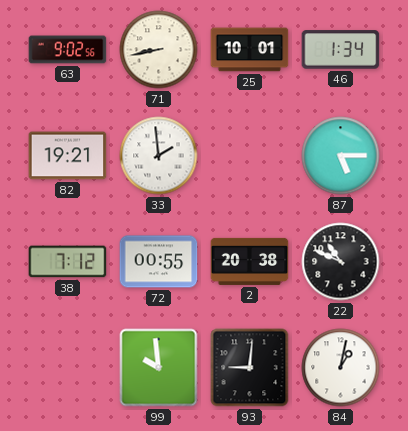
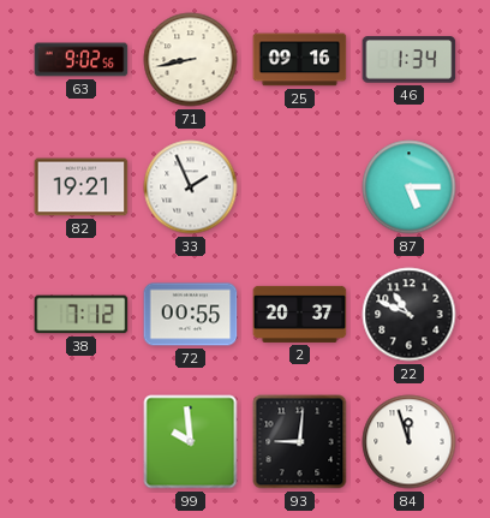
25: 10:01 -> 09:16
33: 1:59 -> 1:56
2: 20:38 -> 20:37
84: 1:02 -> 11:57
